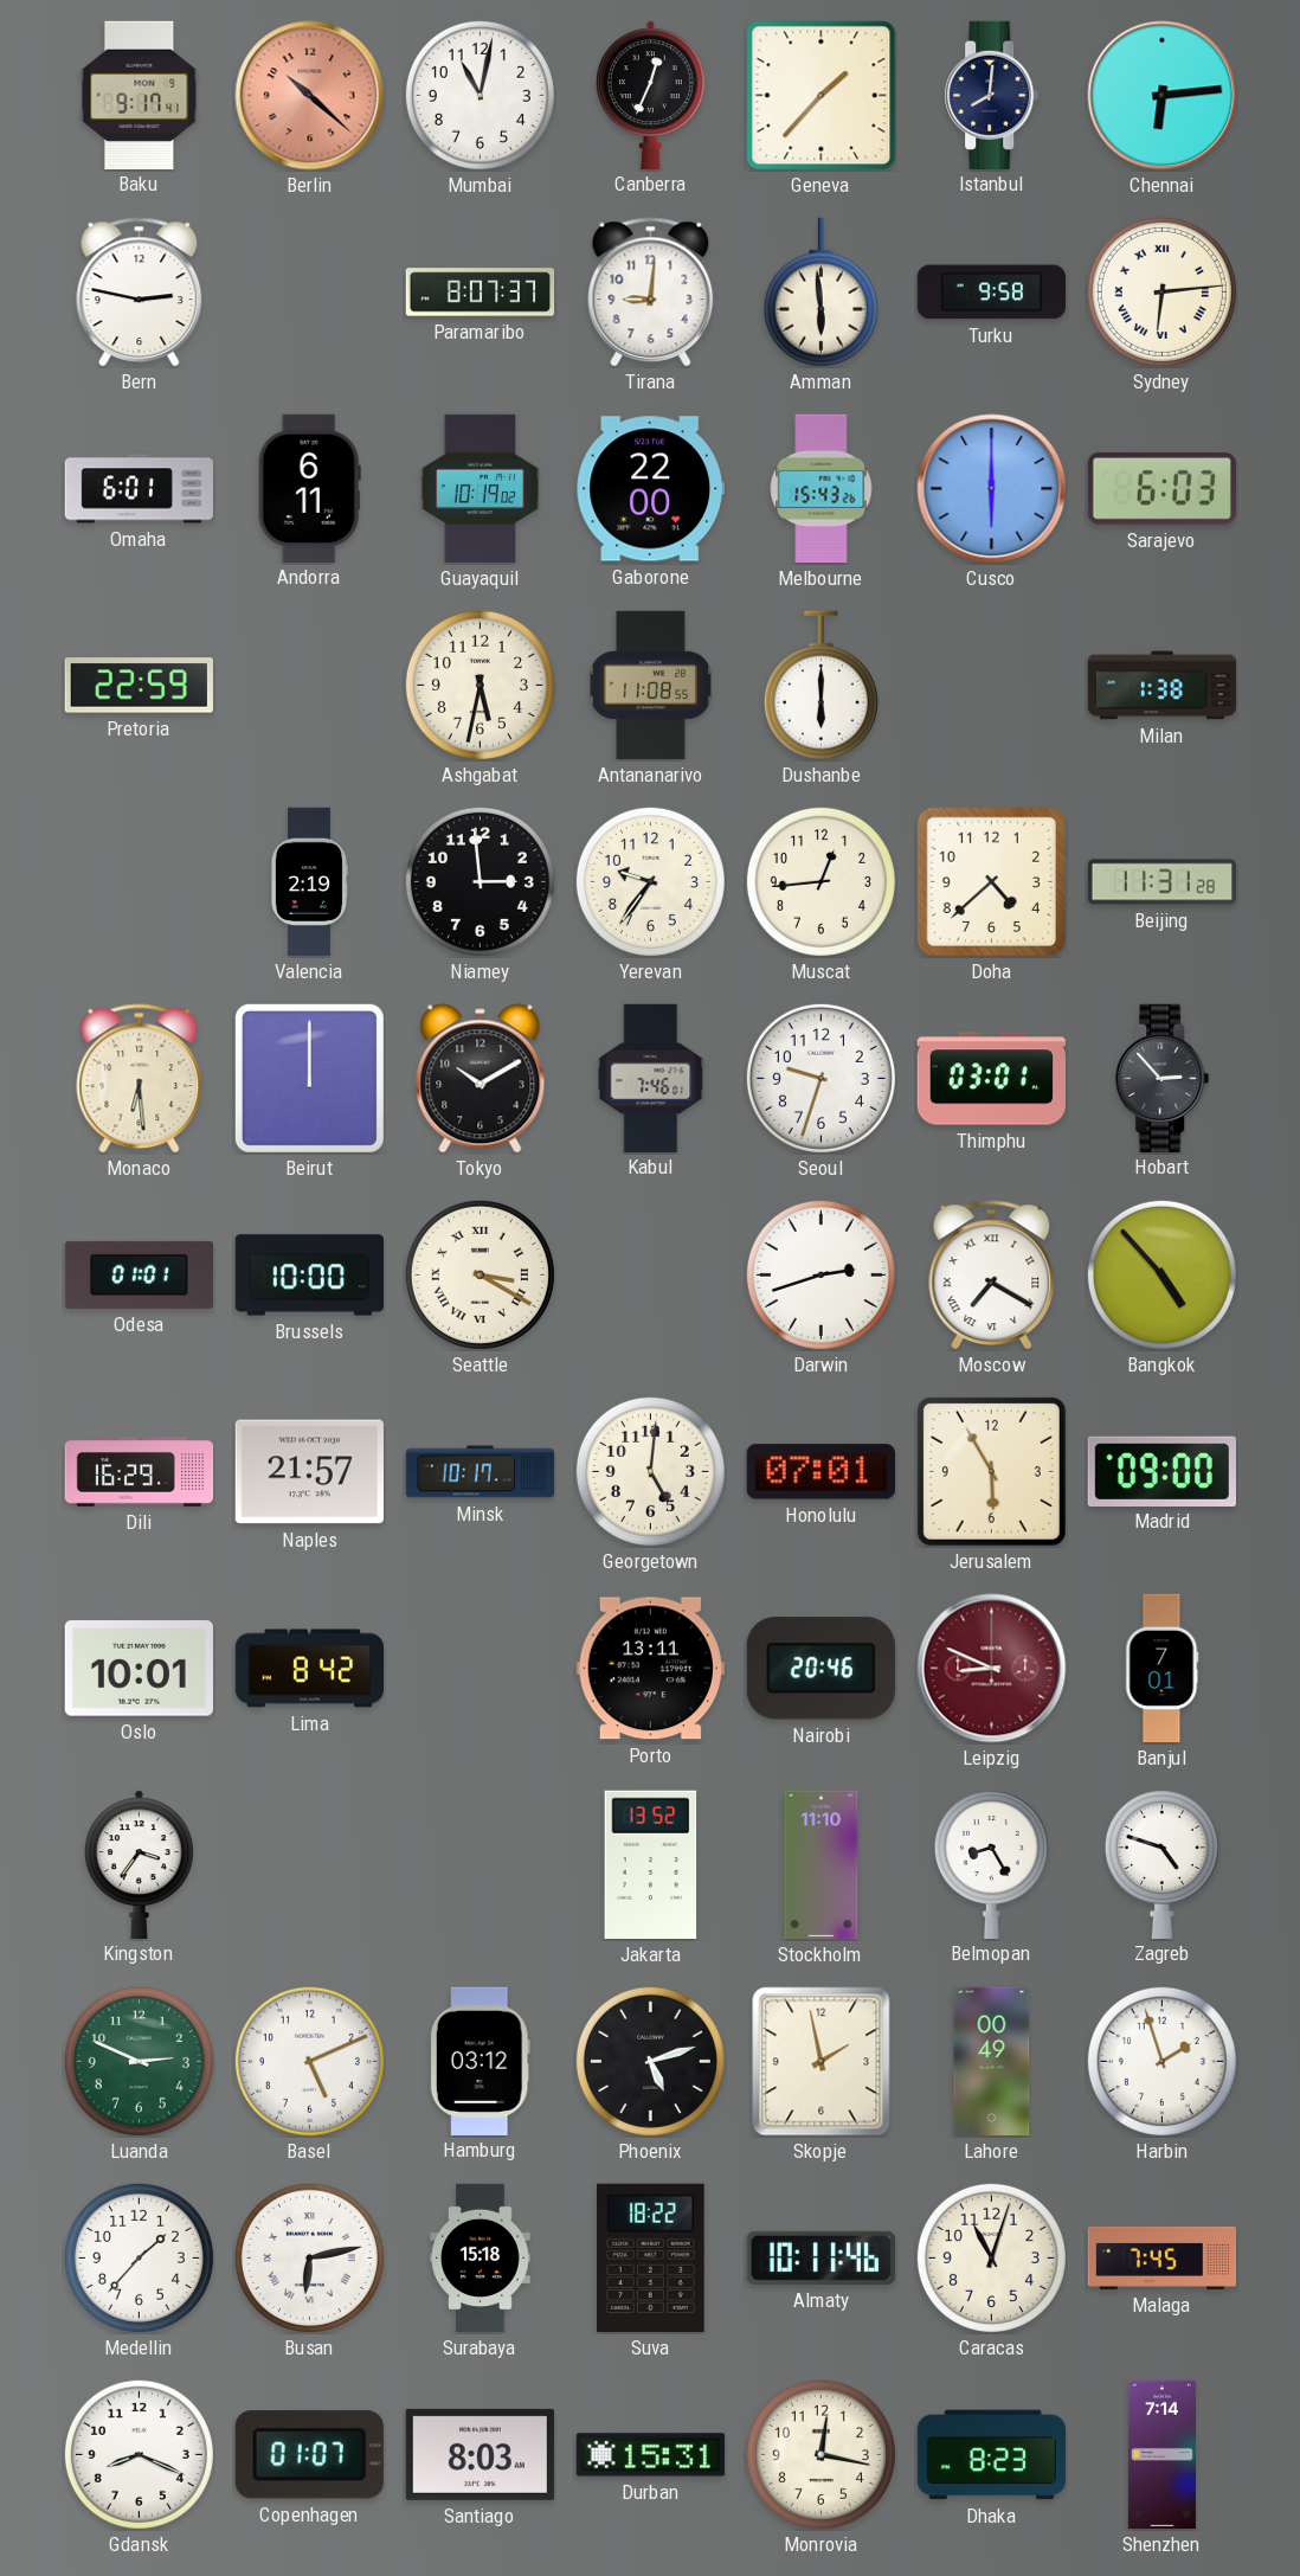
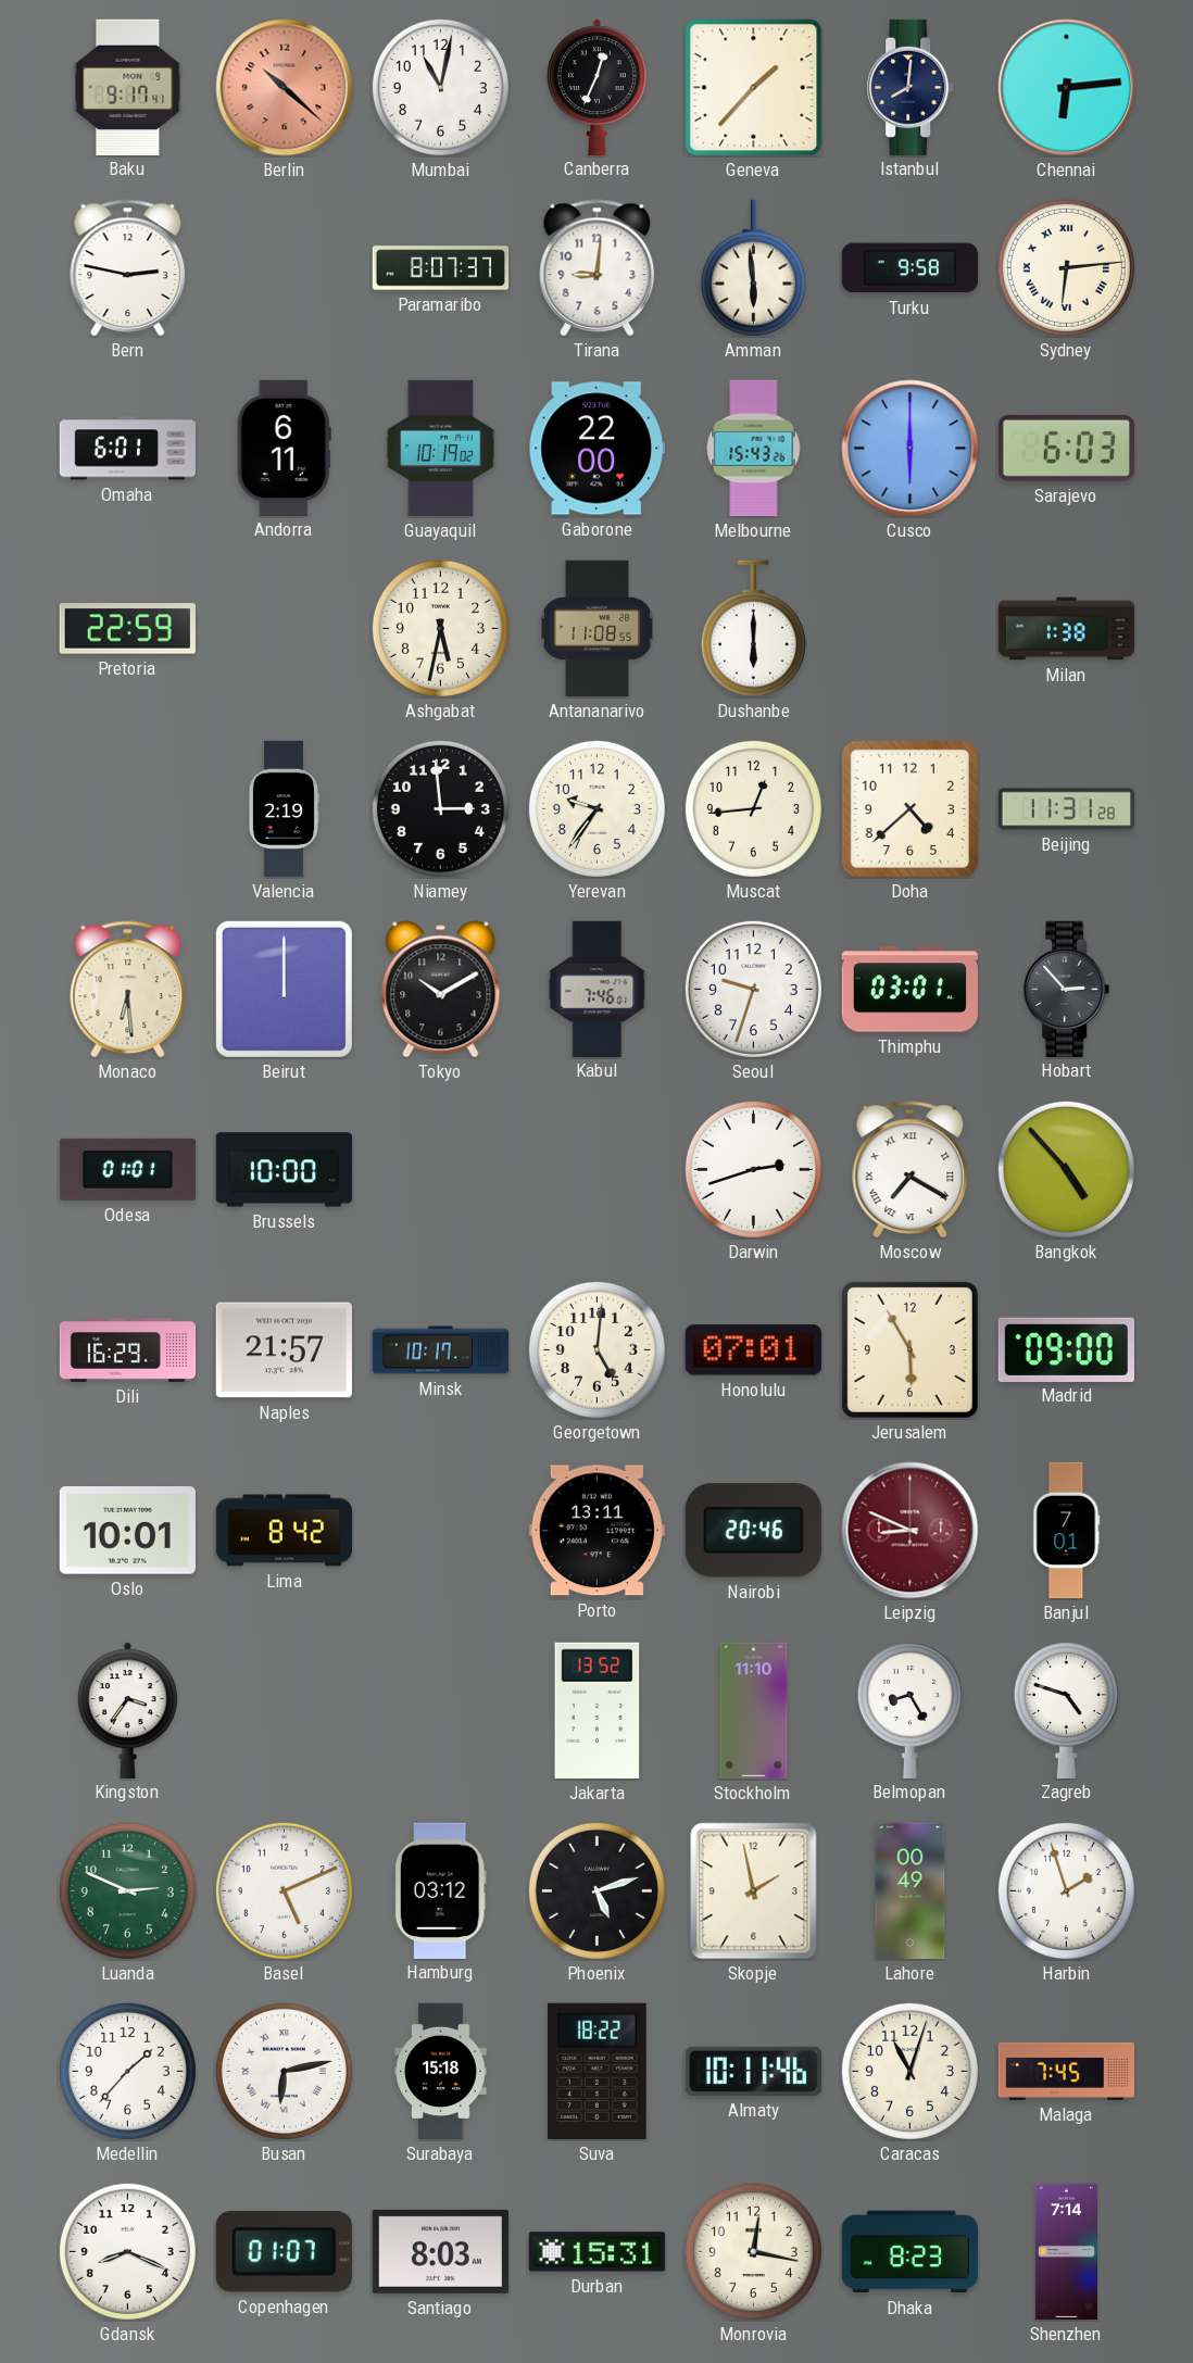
Seattle: 3:20 -> none
